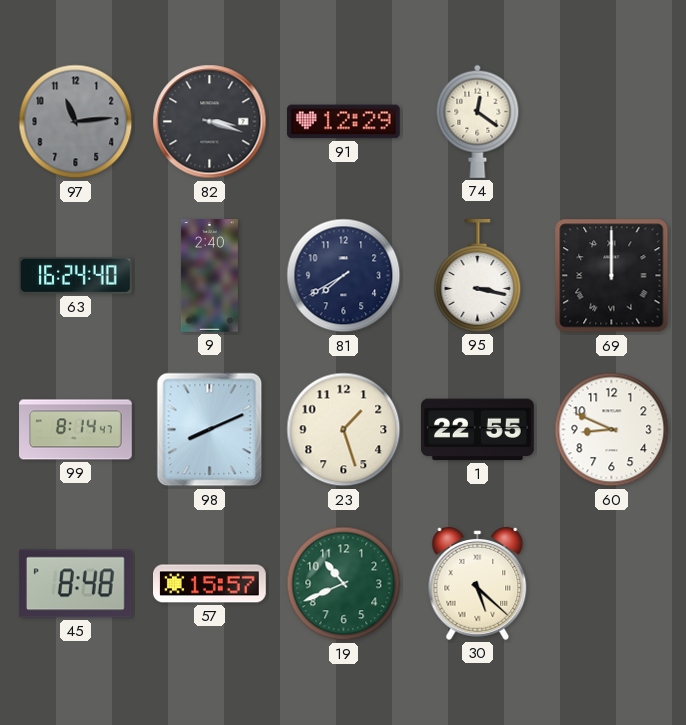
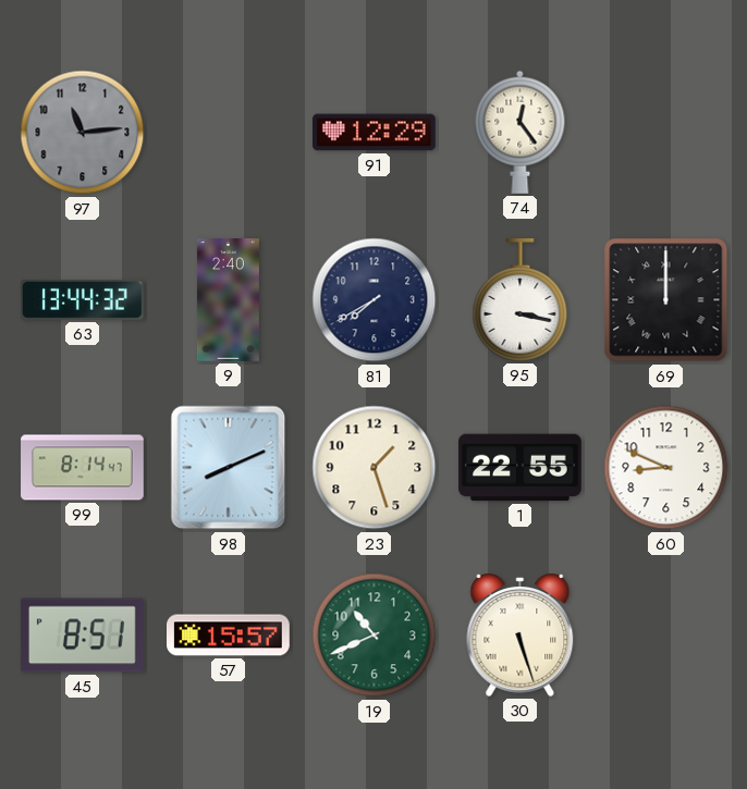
82: 3:18 -> none
74: 12:21 -> 12:24
63: 16:24 -> 13:44
45: 8:48 -> 8:51
30: 5:22 -> 5:27
